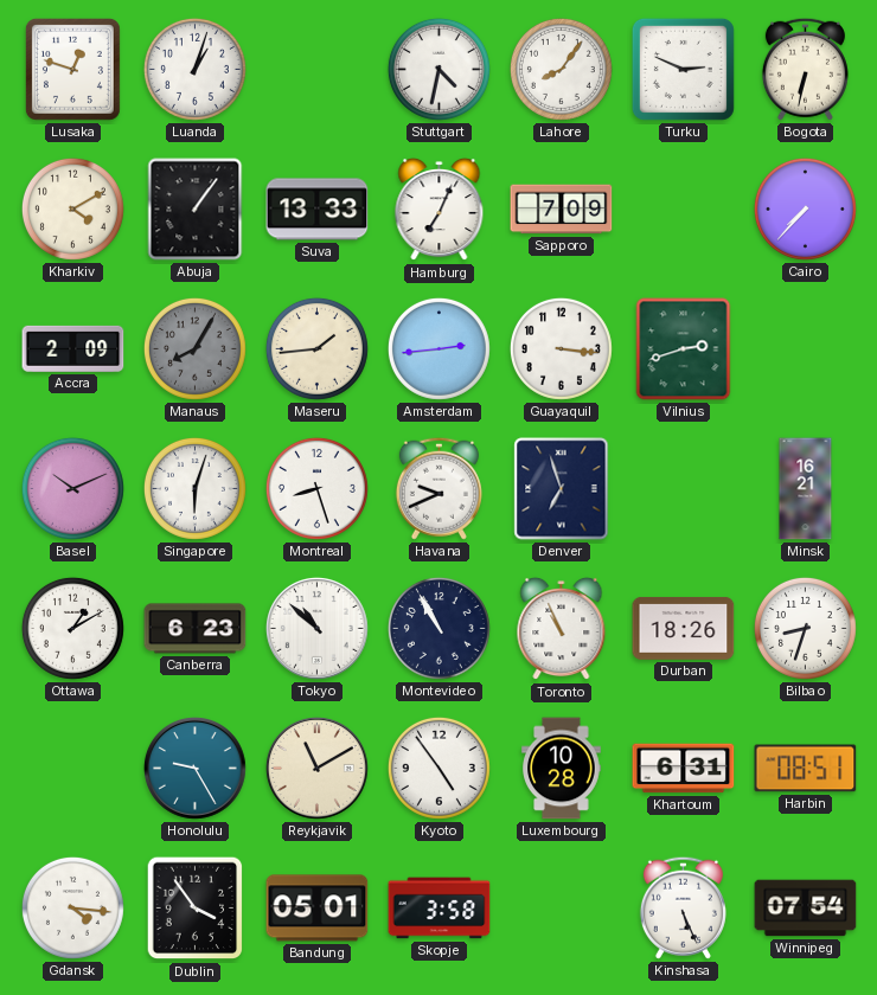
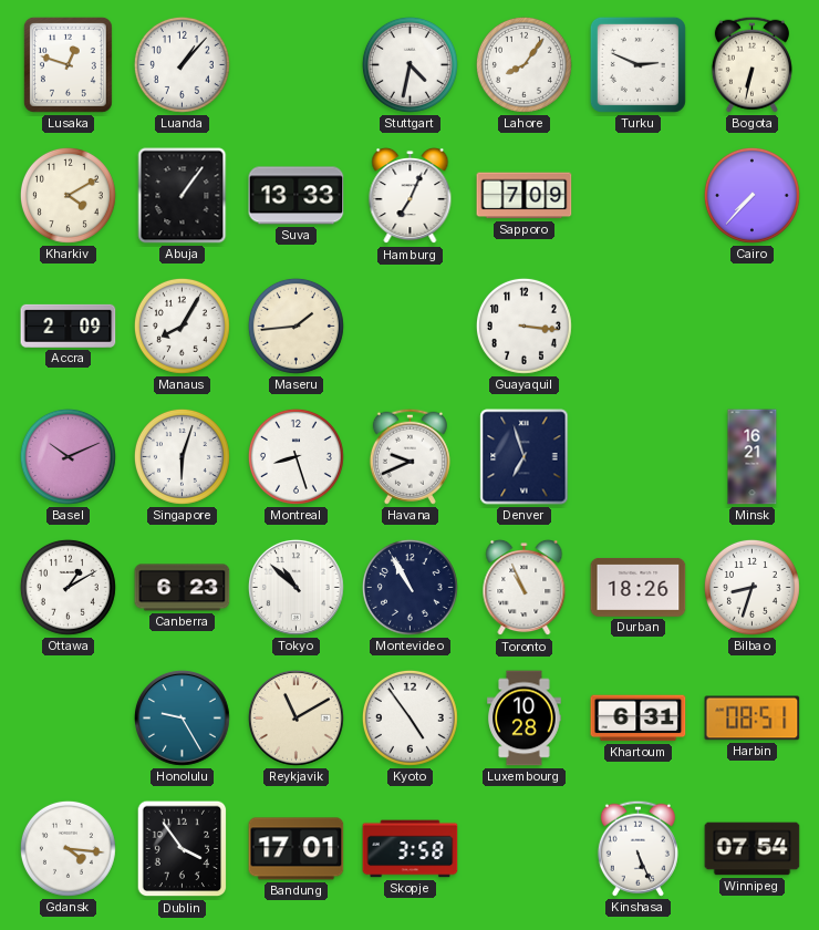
Luanda: 1:03 -> 1:07
Manaus dial: grey -> white
Amsterdam: 2:44 -> none
Vilnius: 2:42 -> none
Bandung: 05:01 -> 17:01
